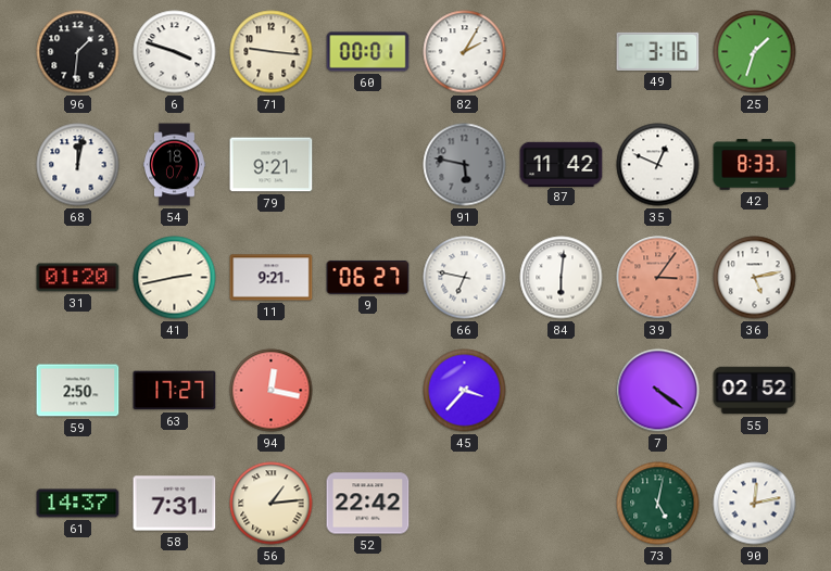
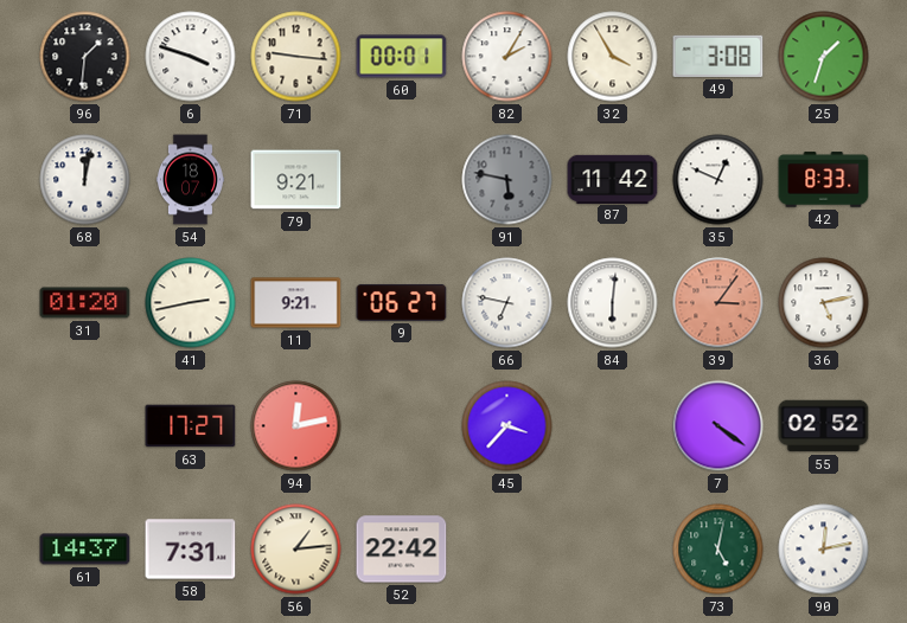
32: none -> 3:55
49: 3:16 -> 3:08
59: 2:50 -> none
94: 12:17 -> 12:13
